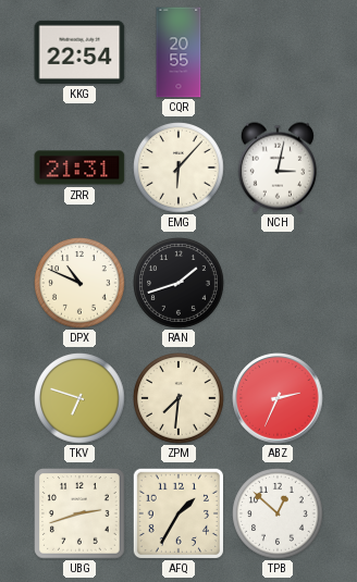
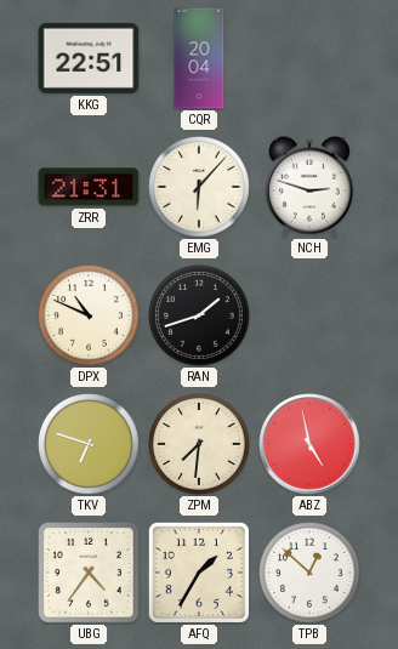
KKG: 22:54 -> 22:51
CQR: 20:55 -> 20:04
NCH: 3:02 -> 2:48
ABZ: 2:34 -> 4:58
UBG: 2:42 -> 4:36
